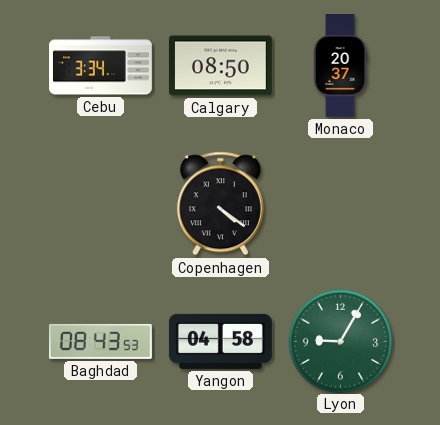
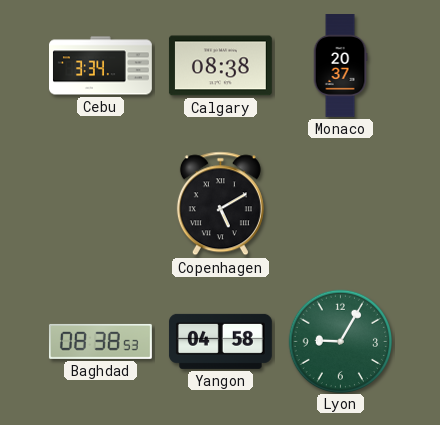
Calgary: 08:50 -> 08:38
Copenhagen: 4:21 -> 5:10
Baghdad: 08:43 -> 08:38
